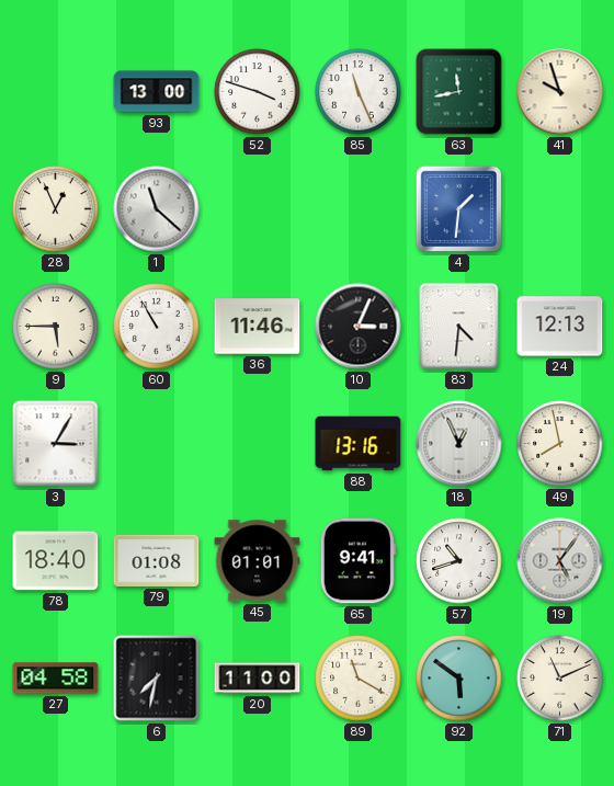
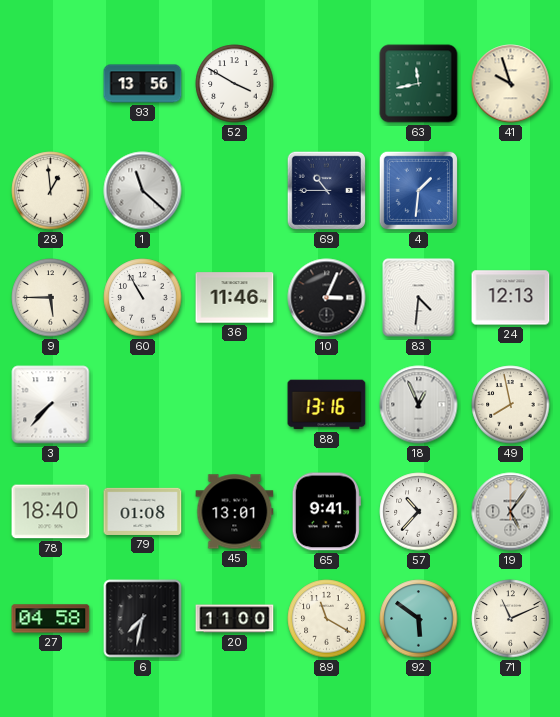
93: 13:00 -> 13:56
52: 3:48 -> 3:50
85: 11:26 -> none
28: 12:56 -> 12:59
69: none -> 10:45
3: 3:05 -> 7:37
45: 01:01 -> 13:01
57: 10:42 -> 10:37
